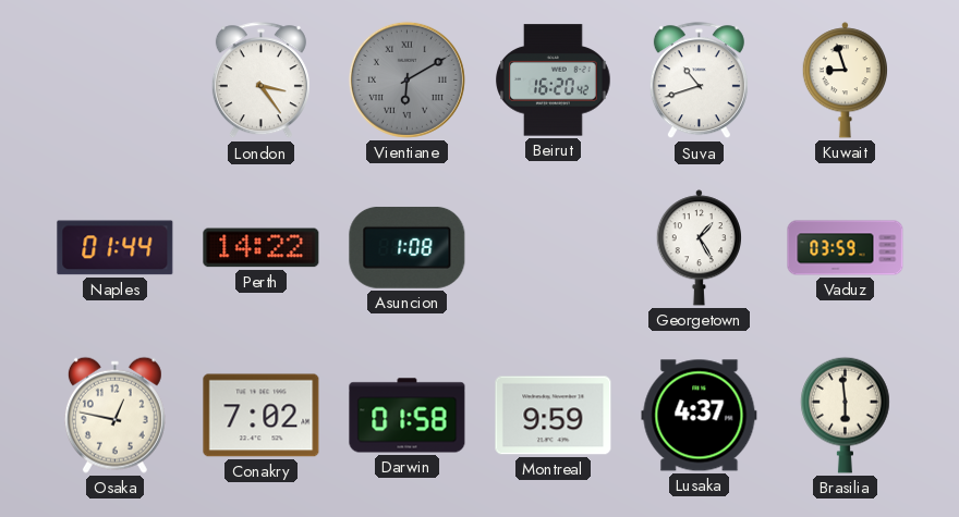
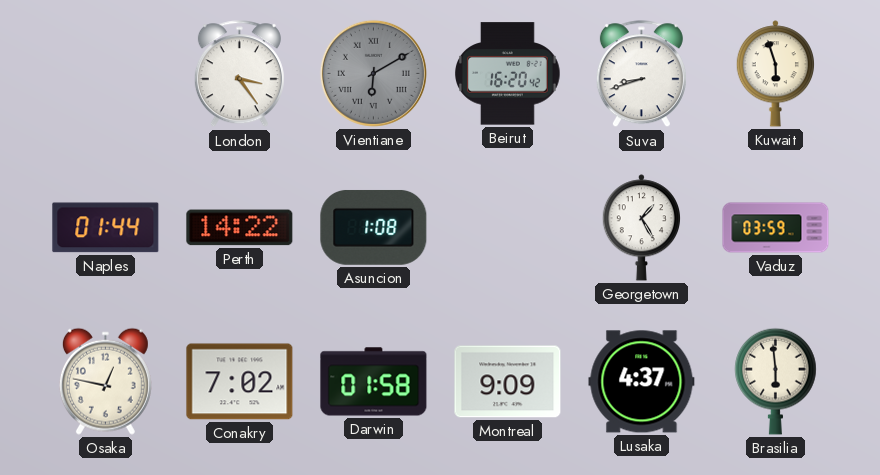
Suva: 10:42 -> 8:42
Kuwait: 8:57 -> 5:57
Montreal: 9:59 -> 9:09
